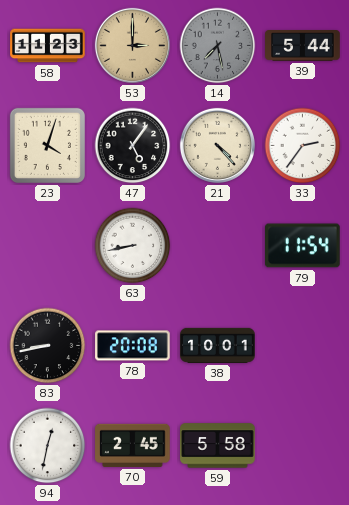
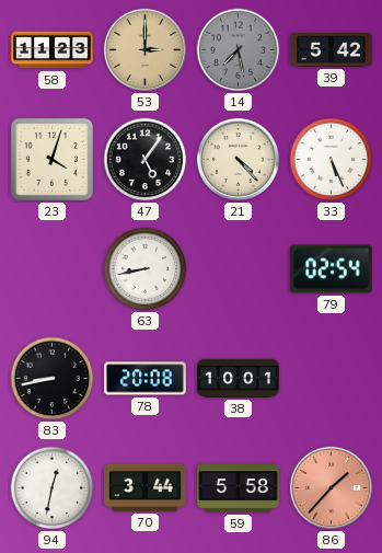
39: 5:44 -> 5:42
33: 2:36 -> 5:26
79: 11:54 -> 02:54
70: 2:45 -> 3:44
86: none -> 1:37
